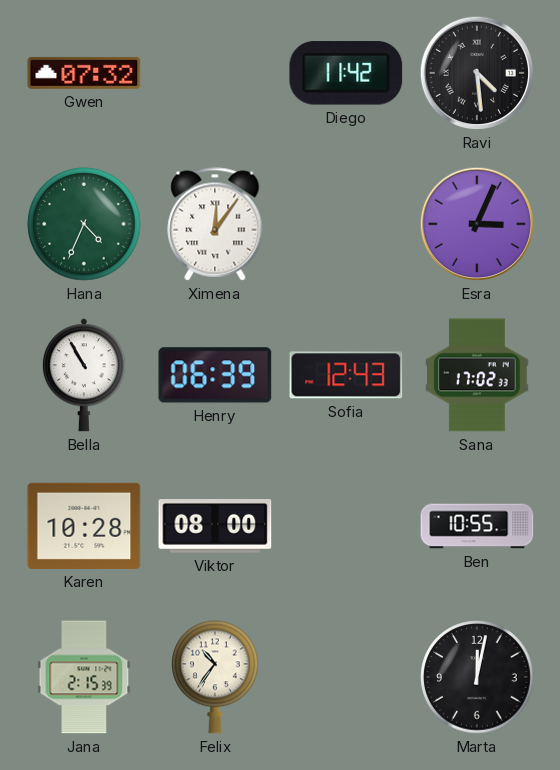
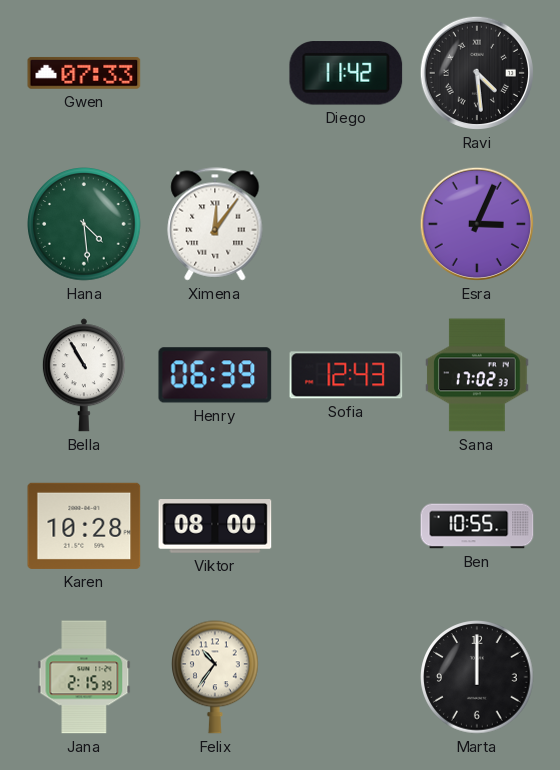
Gwen: 07:32 -> 07:33
Hana: 4:34 -> 4:29
Marta: 12:02 -> 12:00
